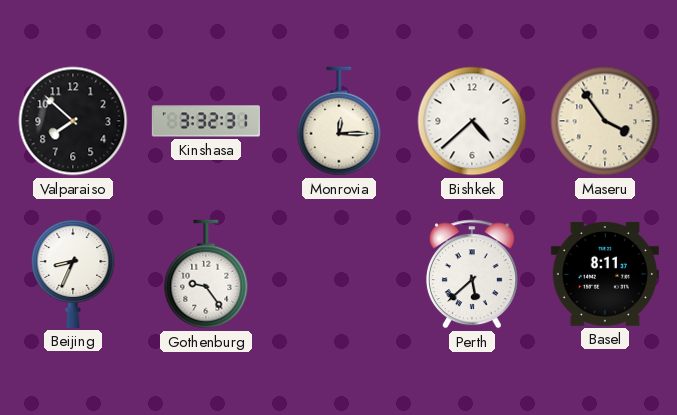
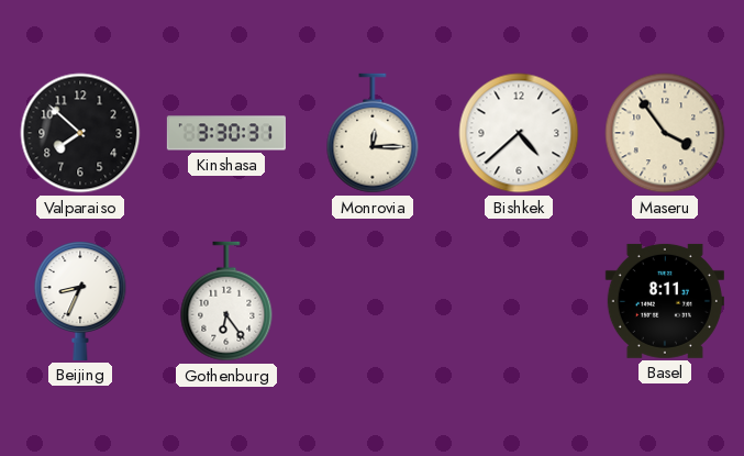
Kinshasa: 3:32 -> 3:30
Gothenburg: 9:24 -> 6:24
Perth: 5:38 -> none
